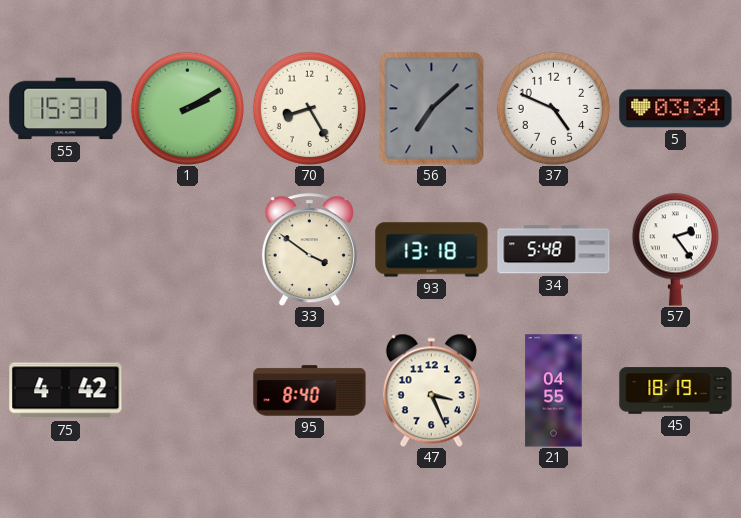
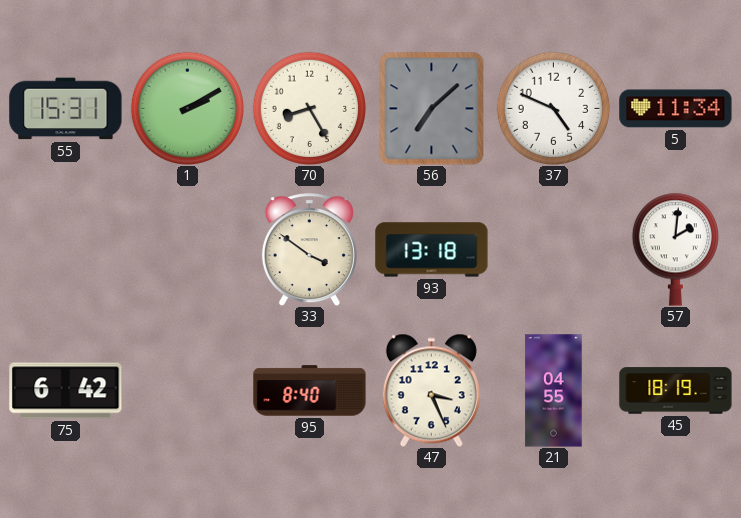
5: 03:34 -> 11:34
34: 5:48 -> none
57: 2:24 -> 2:01
75: 4:42 -> 6:42
